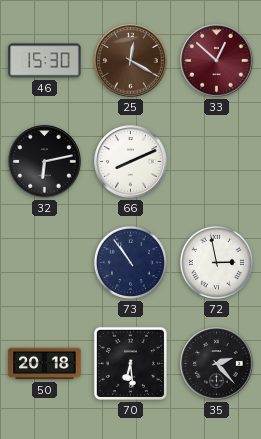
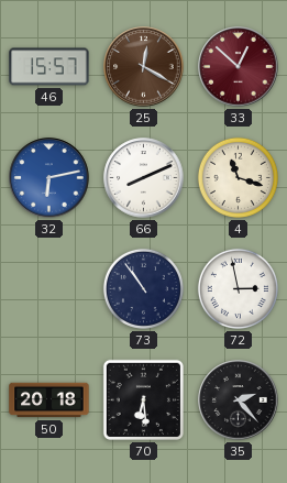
46: 15:30 -> 15:57
32 dial: black -> blue
4: none -> 11:18
